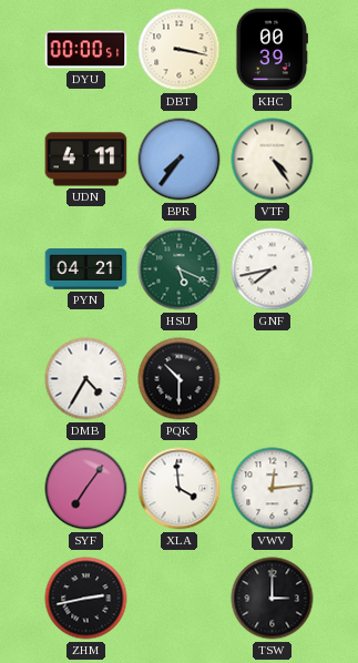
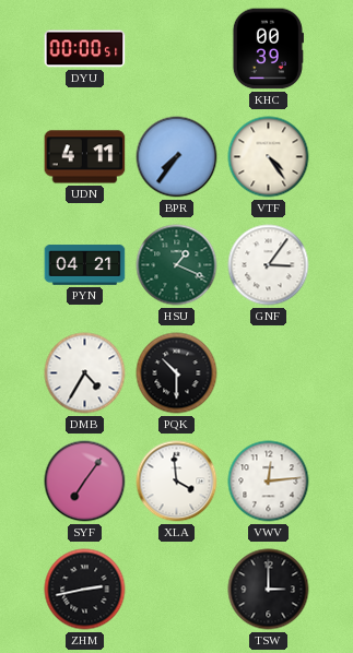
DBT: 3:17 -> none
HSU: 5:19 -> 1:19
GNF: 7:43 -> 3:06
